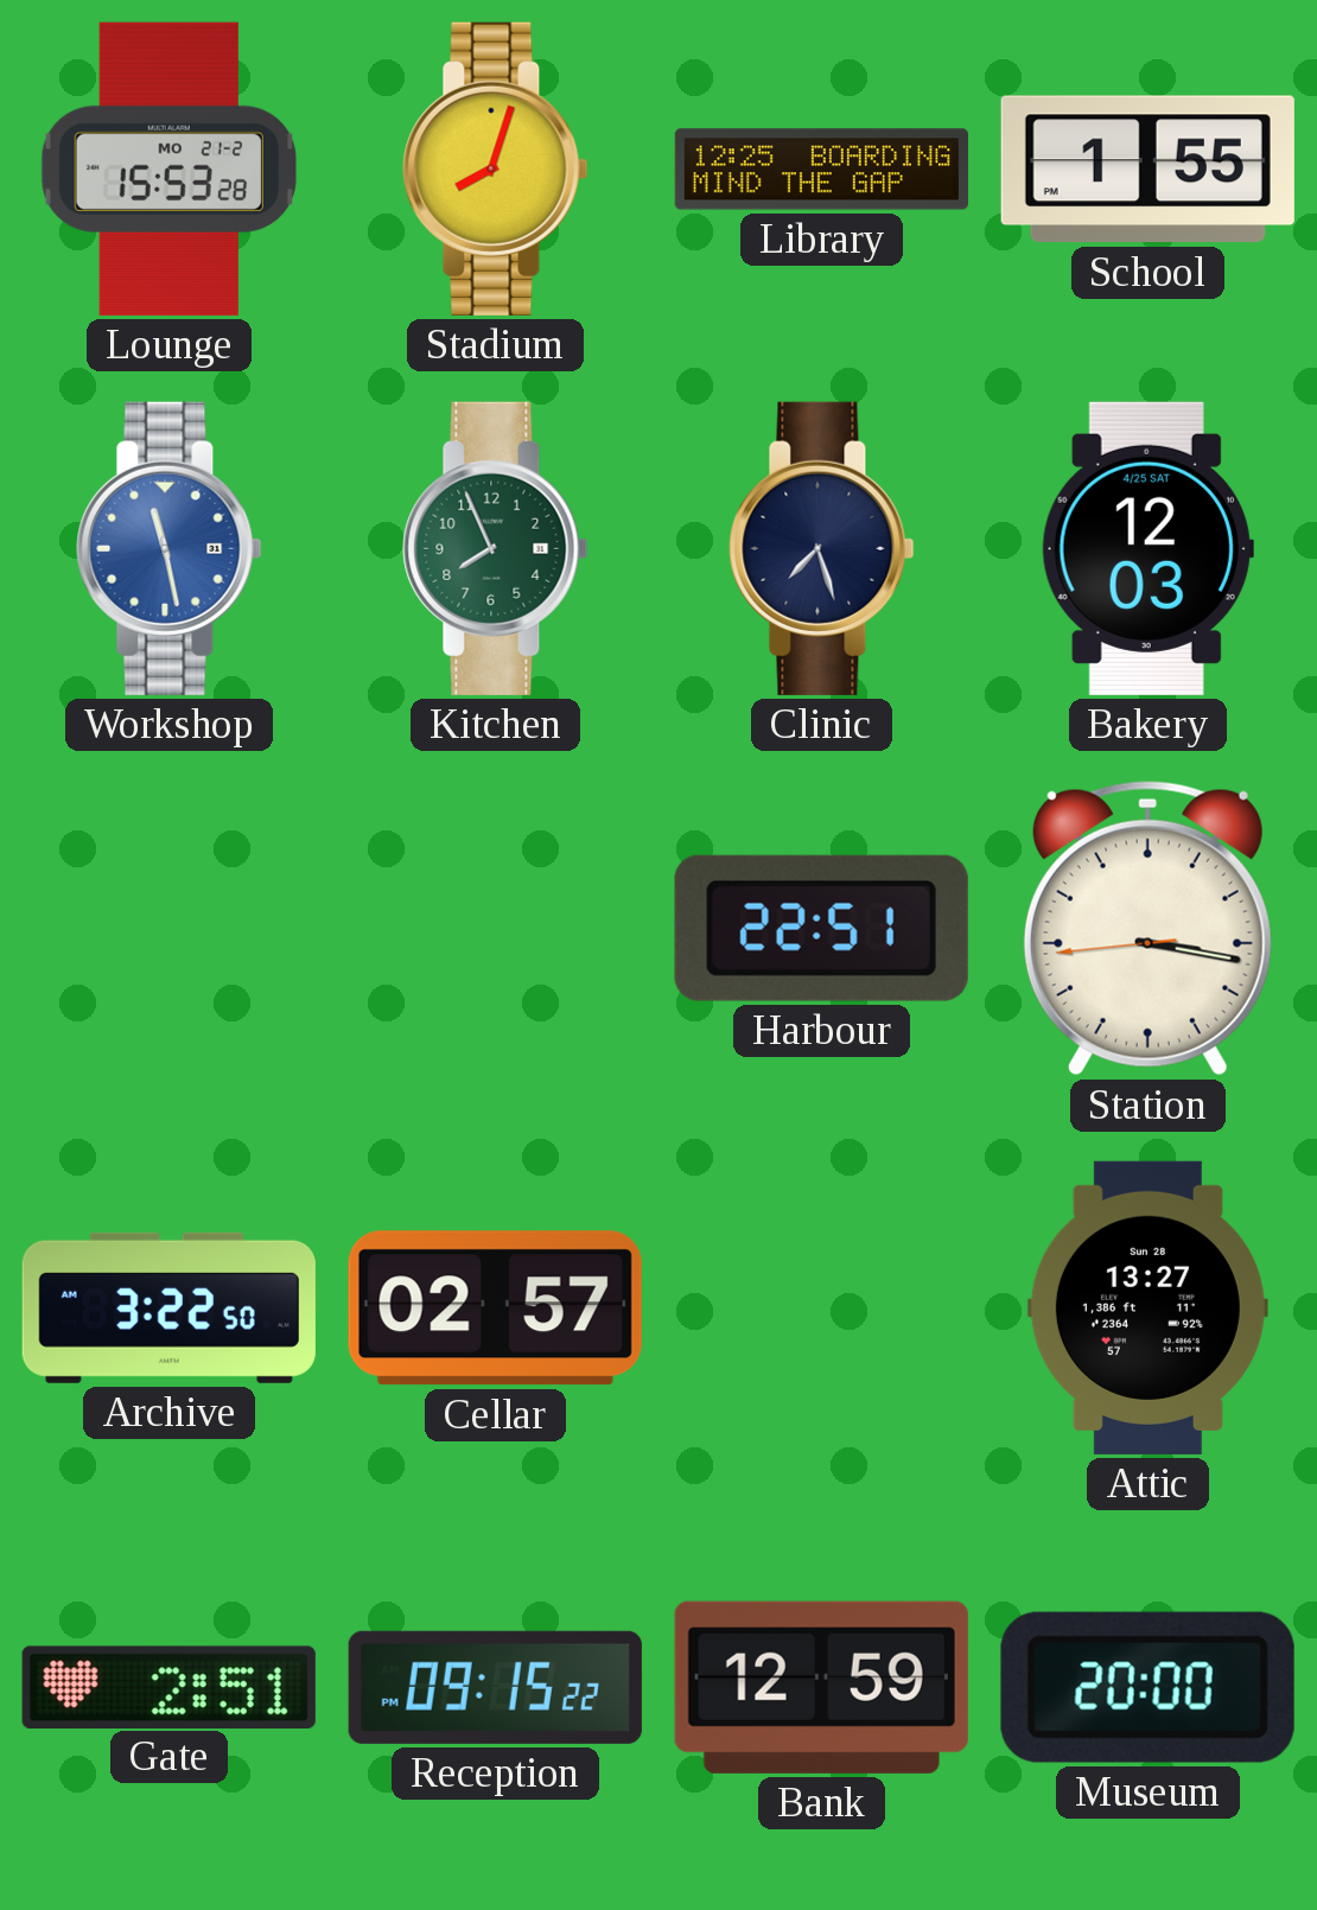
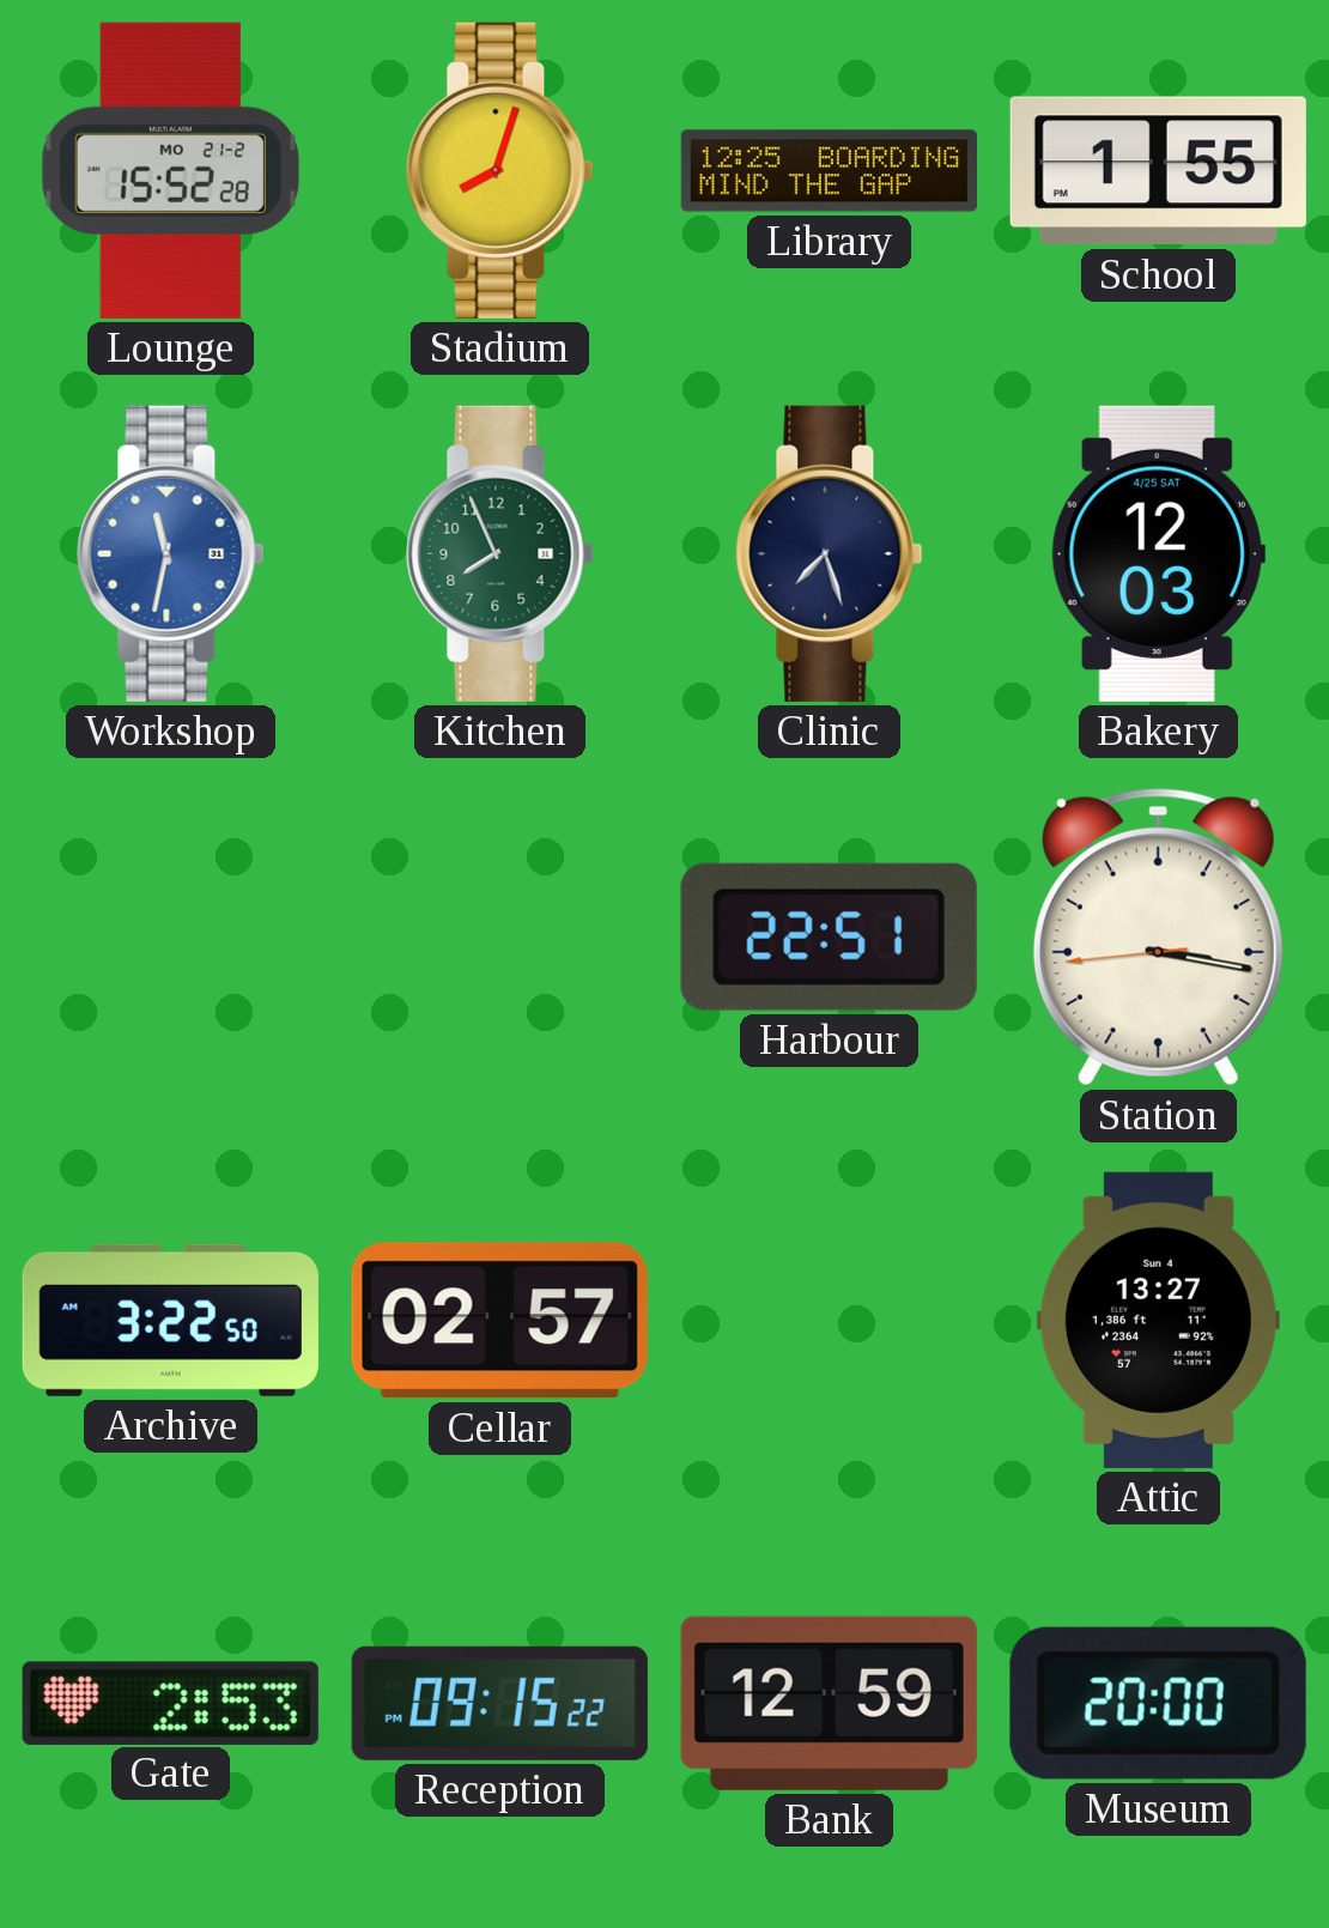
Lounge: 15:53 -> 15:52
Workshop: 11:28 -> 11:32
Attic date: Sun 28 -> Sun 4
Gate: 2:51 -> 2:53
